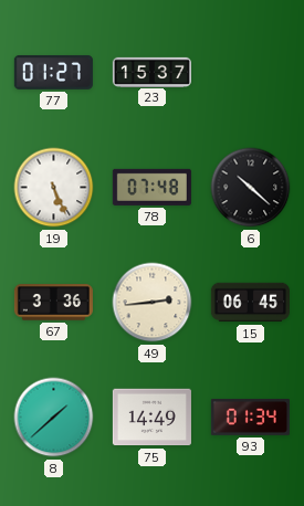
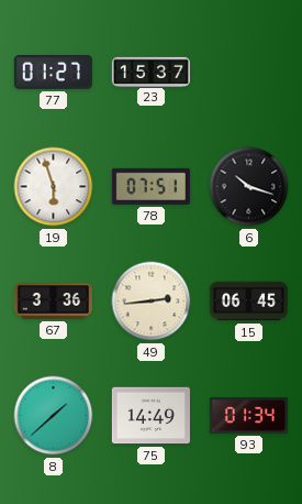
19: 5:26 -> 5:57
78: 07:48 -> 07:51
6: 10:22 -> 10:18
